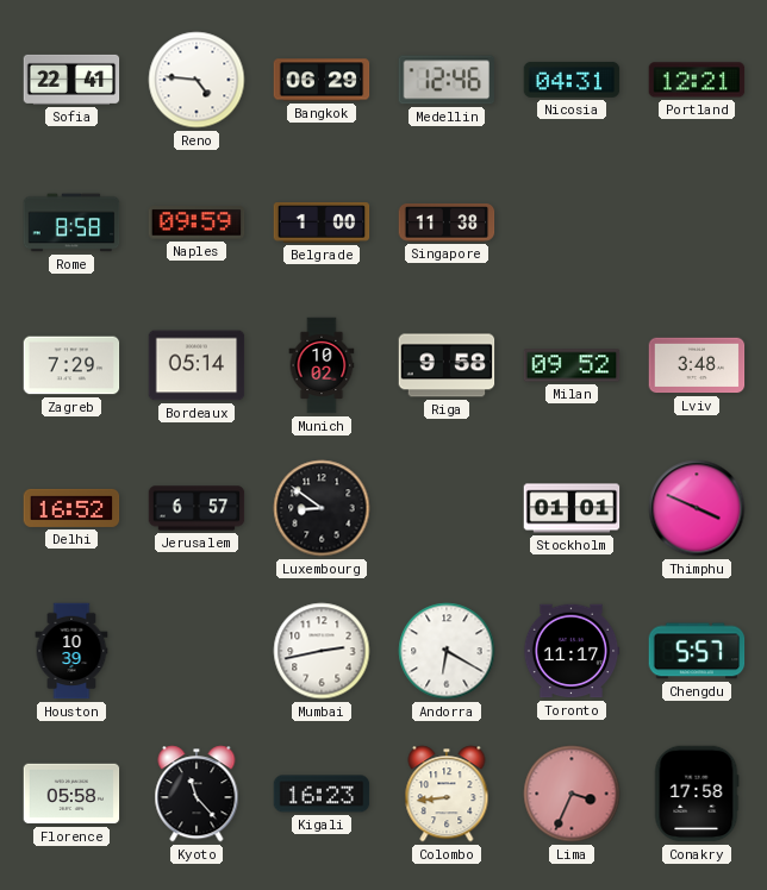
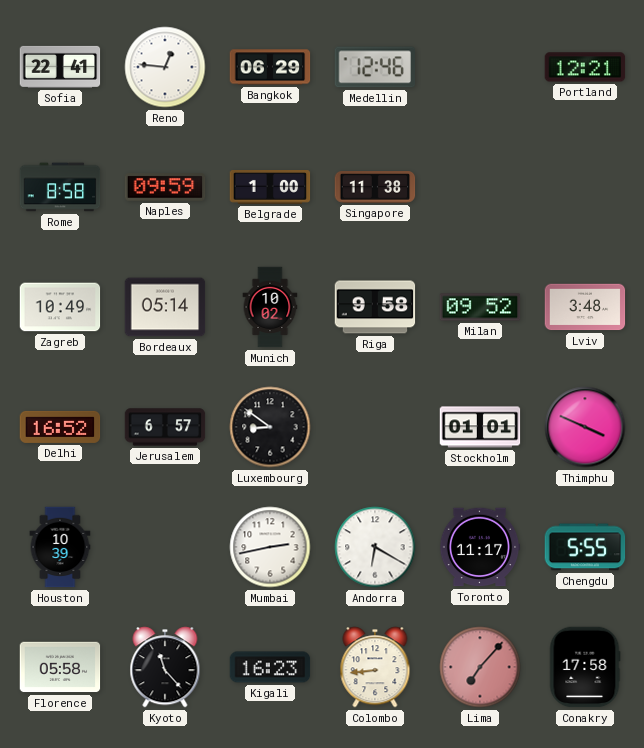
Reno: 4:46 -> 12:46
Nicosia: 04:31 -> none
Zagreb: 7:29 -> 10:49
Chengdu: 5:57 -> 5:55
Lima: 3:34 -> 7:07
